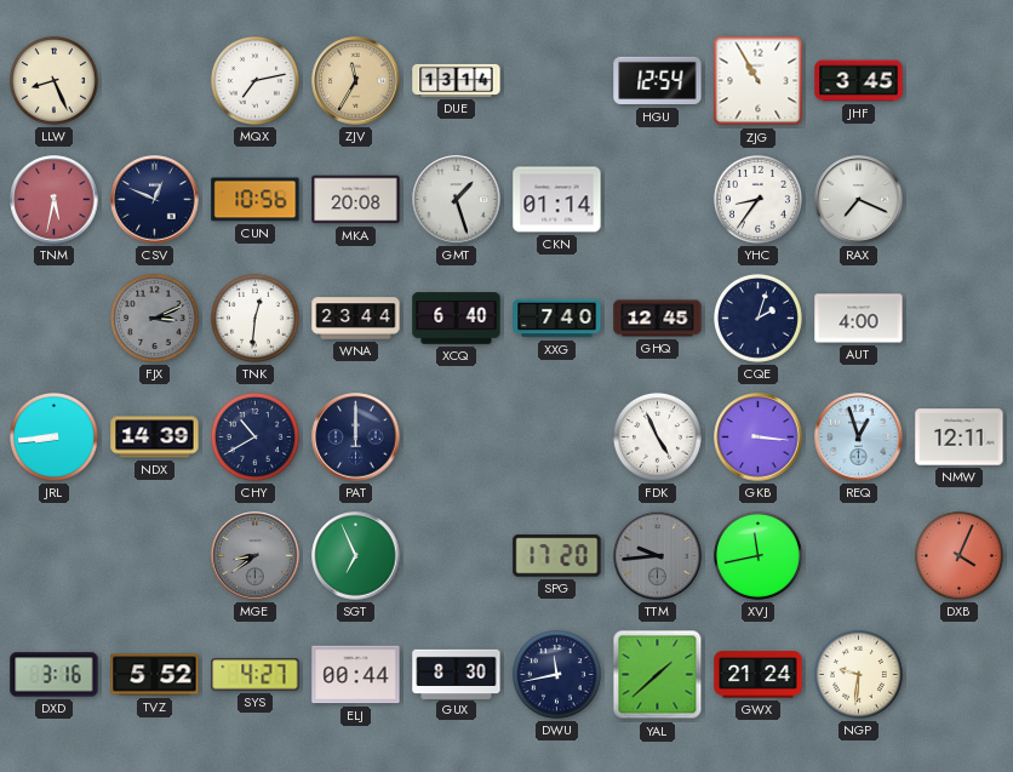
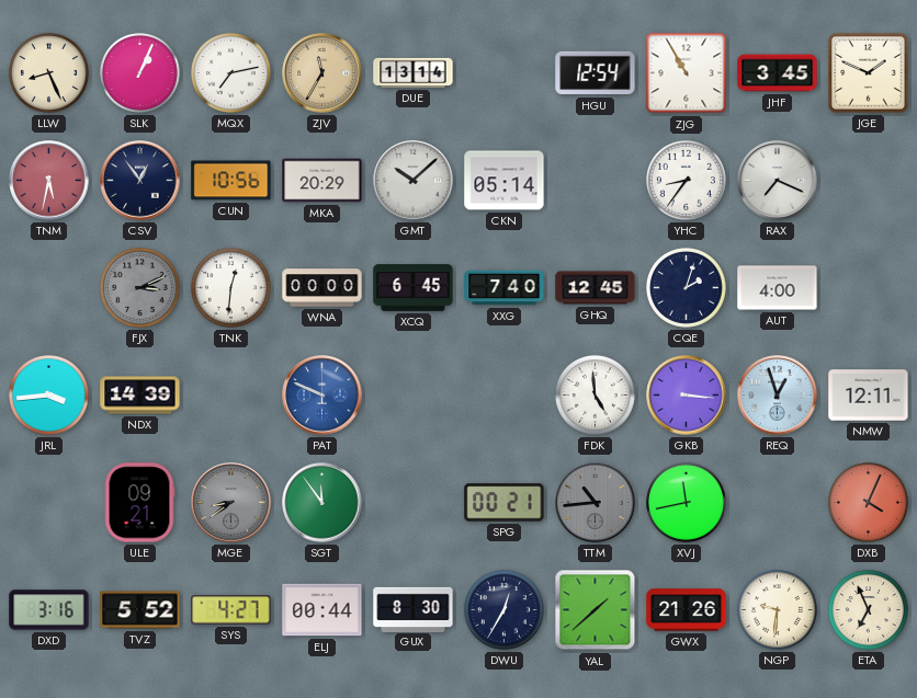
SLK: none -> 1:04
JGE: none -> 1:49
CSV: 12:49 -> 12:54
MKA: 20:08 -> 20:29
GMT: 1:27 -> 10:08
CKN: 01:14 -> 05:14
WNA: 23:44 -> 00:00
XCQ: 6:40 -> 6:45
JRL: 8:44 -> 3:44
CHY: 10:40 -> none
PAT: 12:00 -> 9:49
PAT dial: navy -> blue
FDK: 4:56 -> 4:59
ULE: none -> 09:21
SGT: 6:56 -> 11:54
SPG: 17:20 -> 00:21
TTM: 9:44 -> 10:44
DWU: 11:43 -> 12:35
GWX: 21:24 -> 21:26
ETA: none -> 6:56
